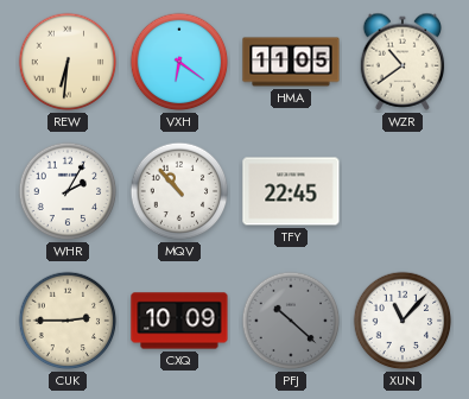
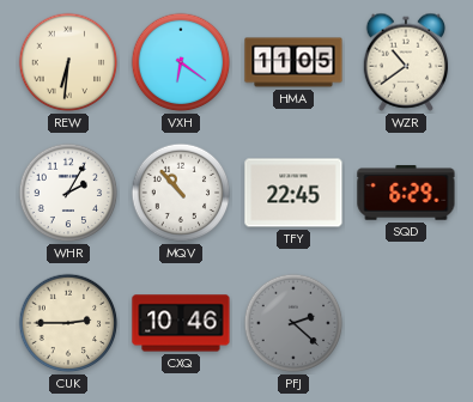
SQD: none -> 6:29
CXQ: 10:09 -> 10:46
PFJ: 10:22 -> 2:22
XUN: 11:07 -> none
